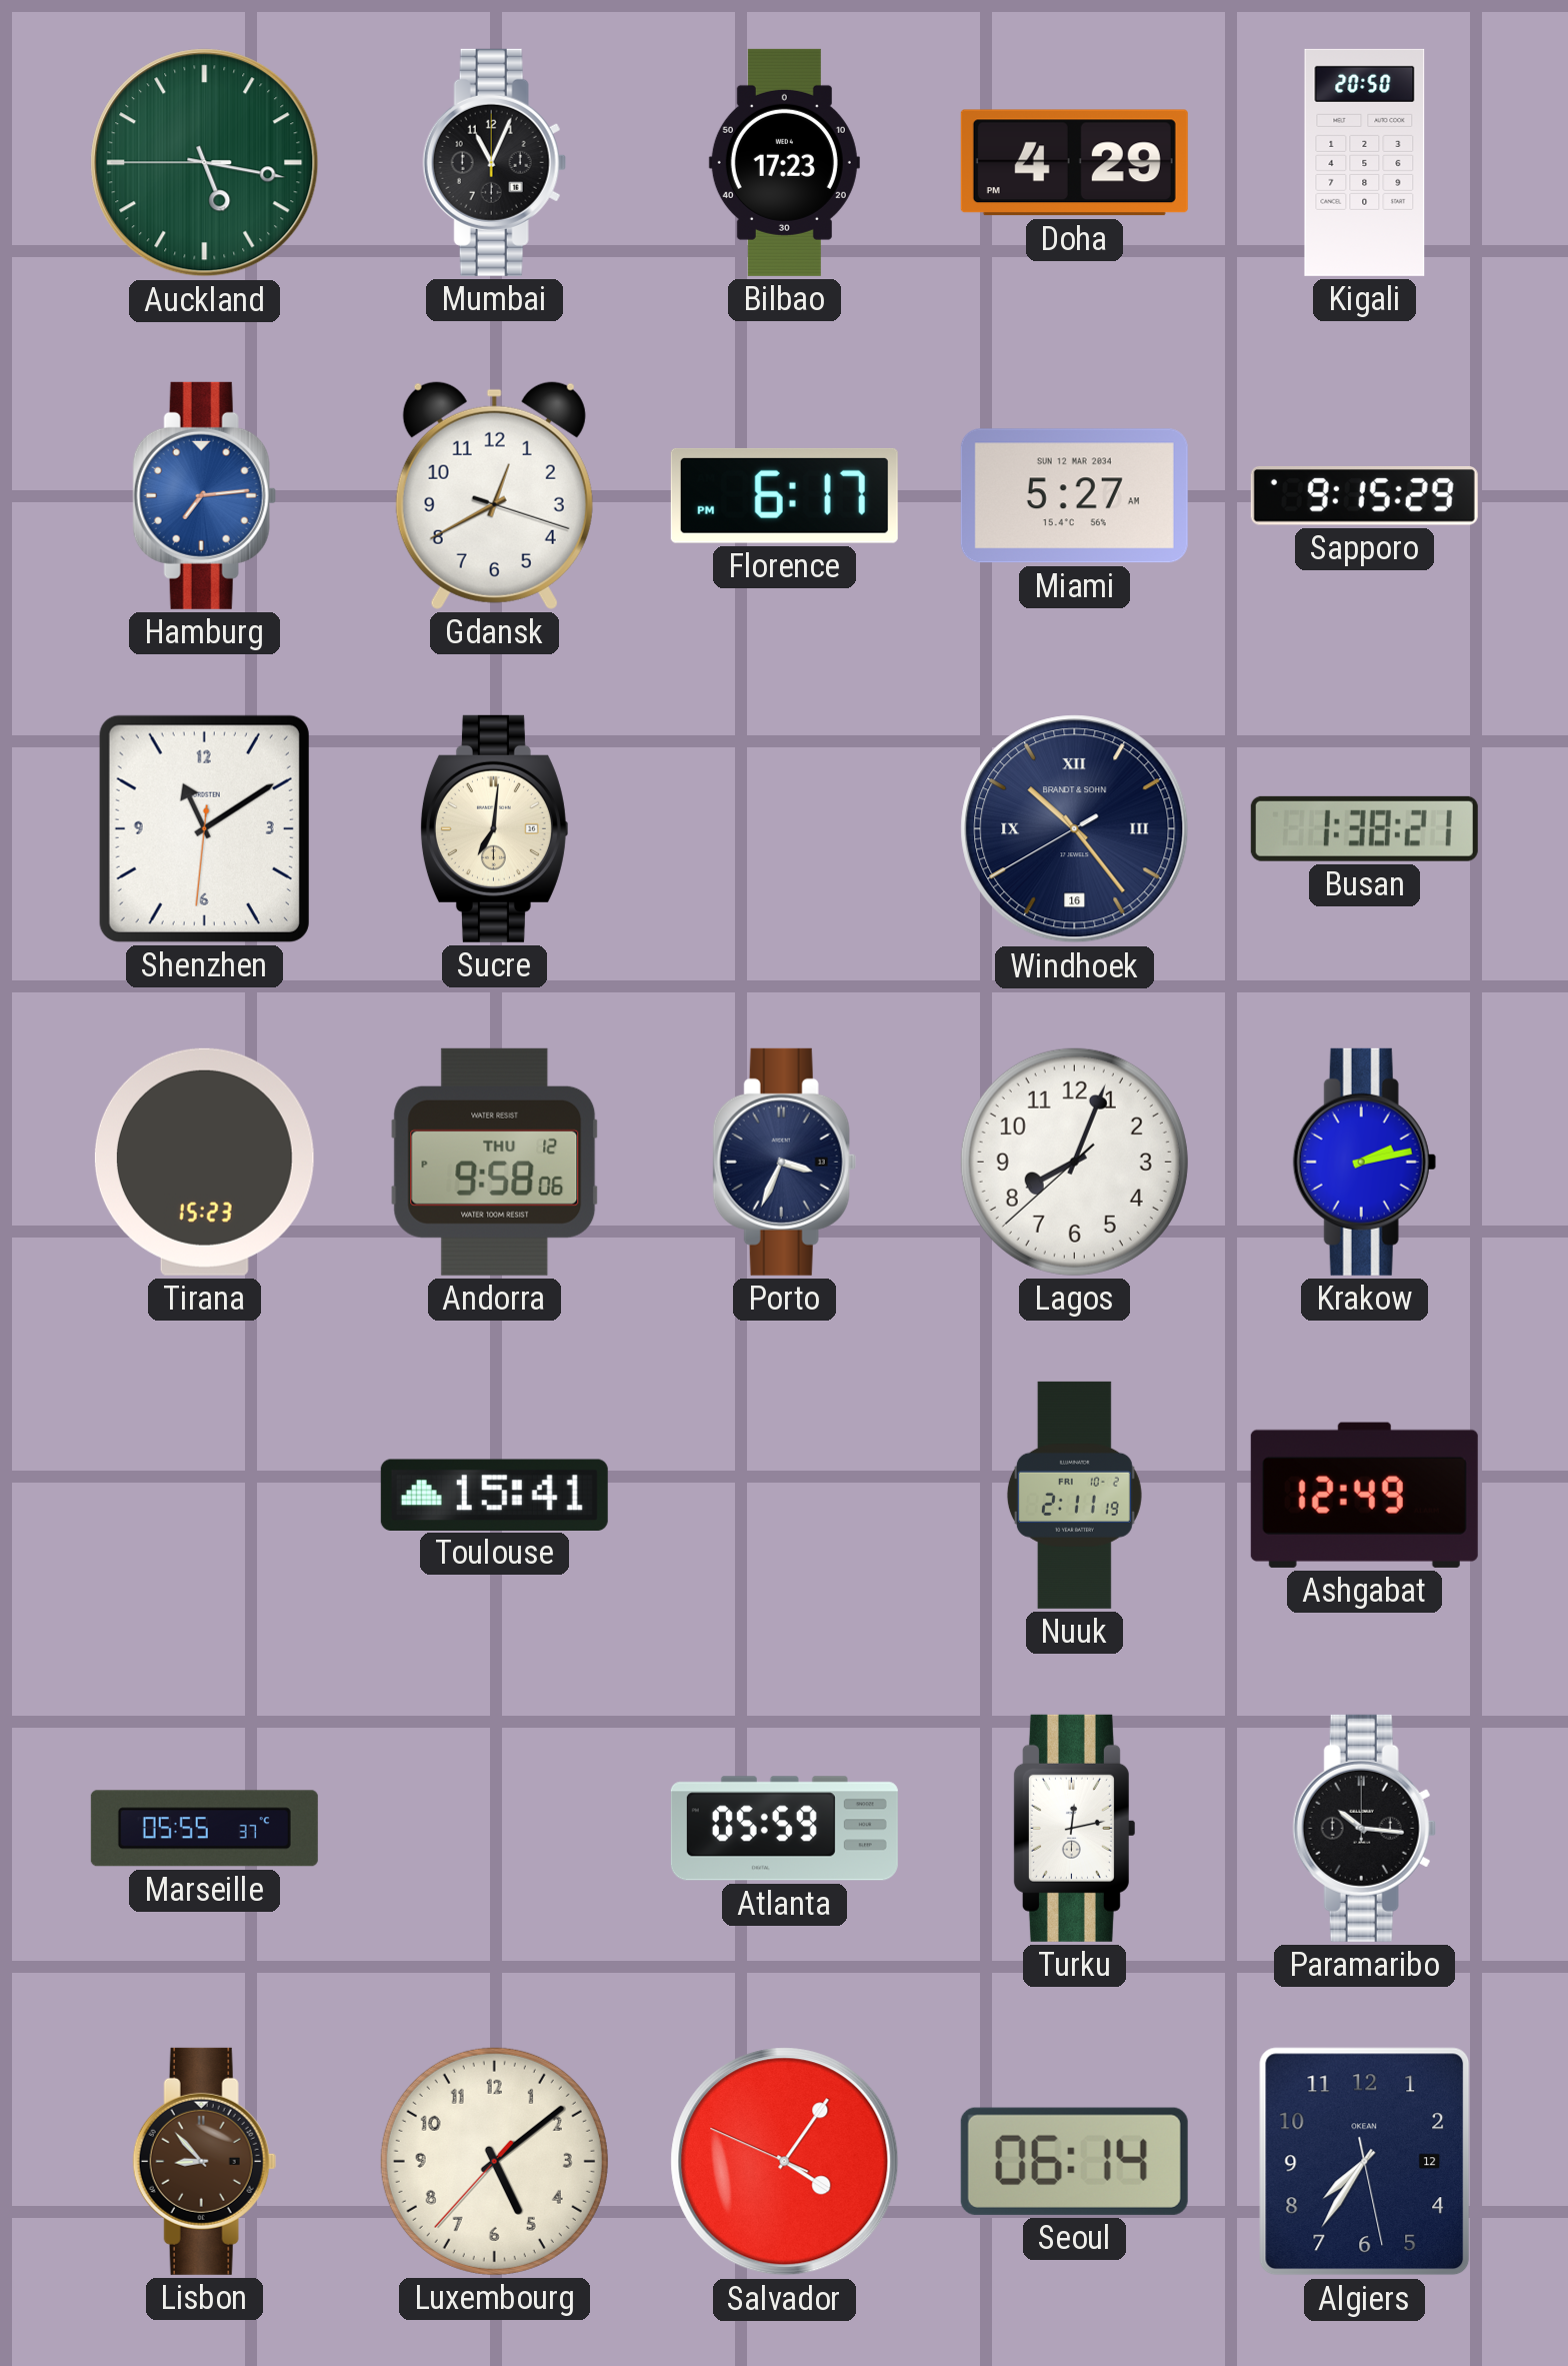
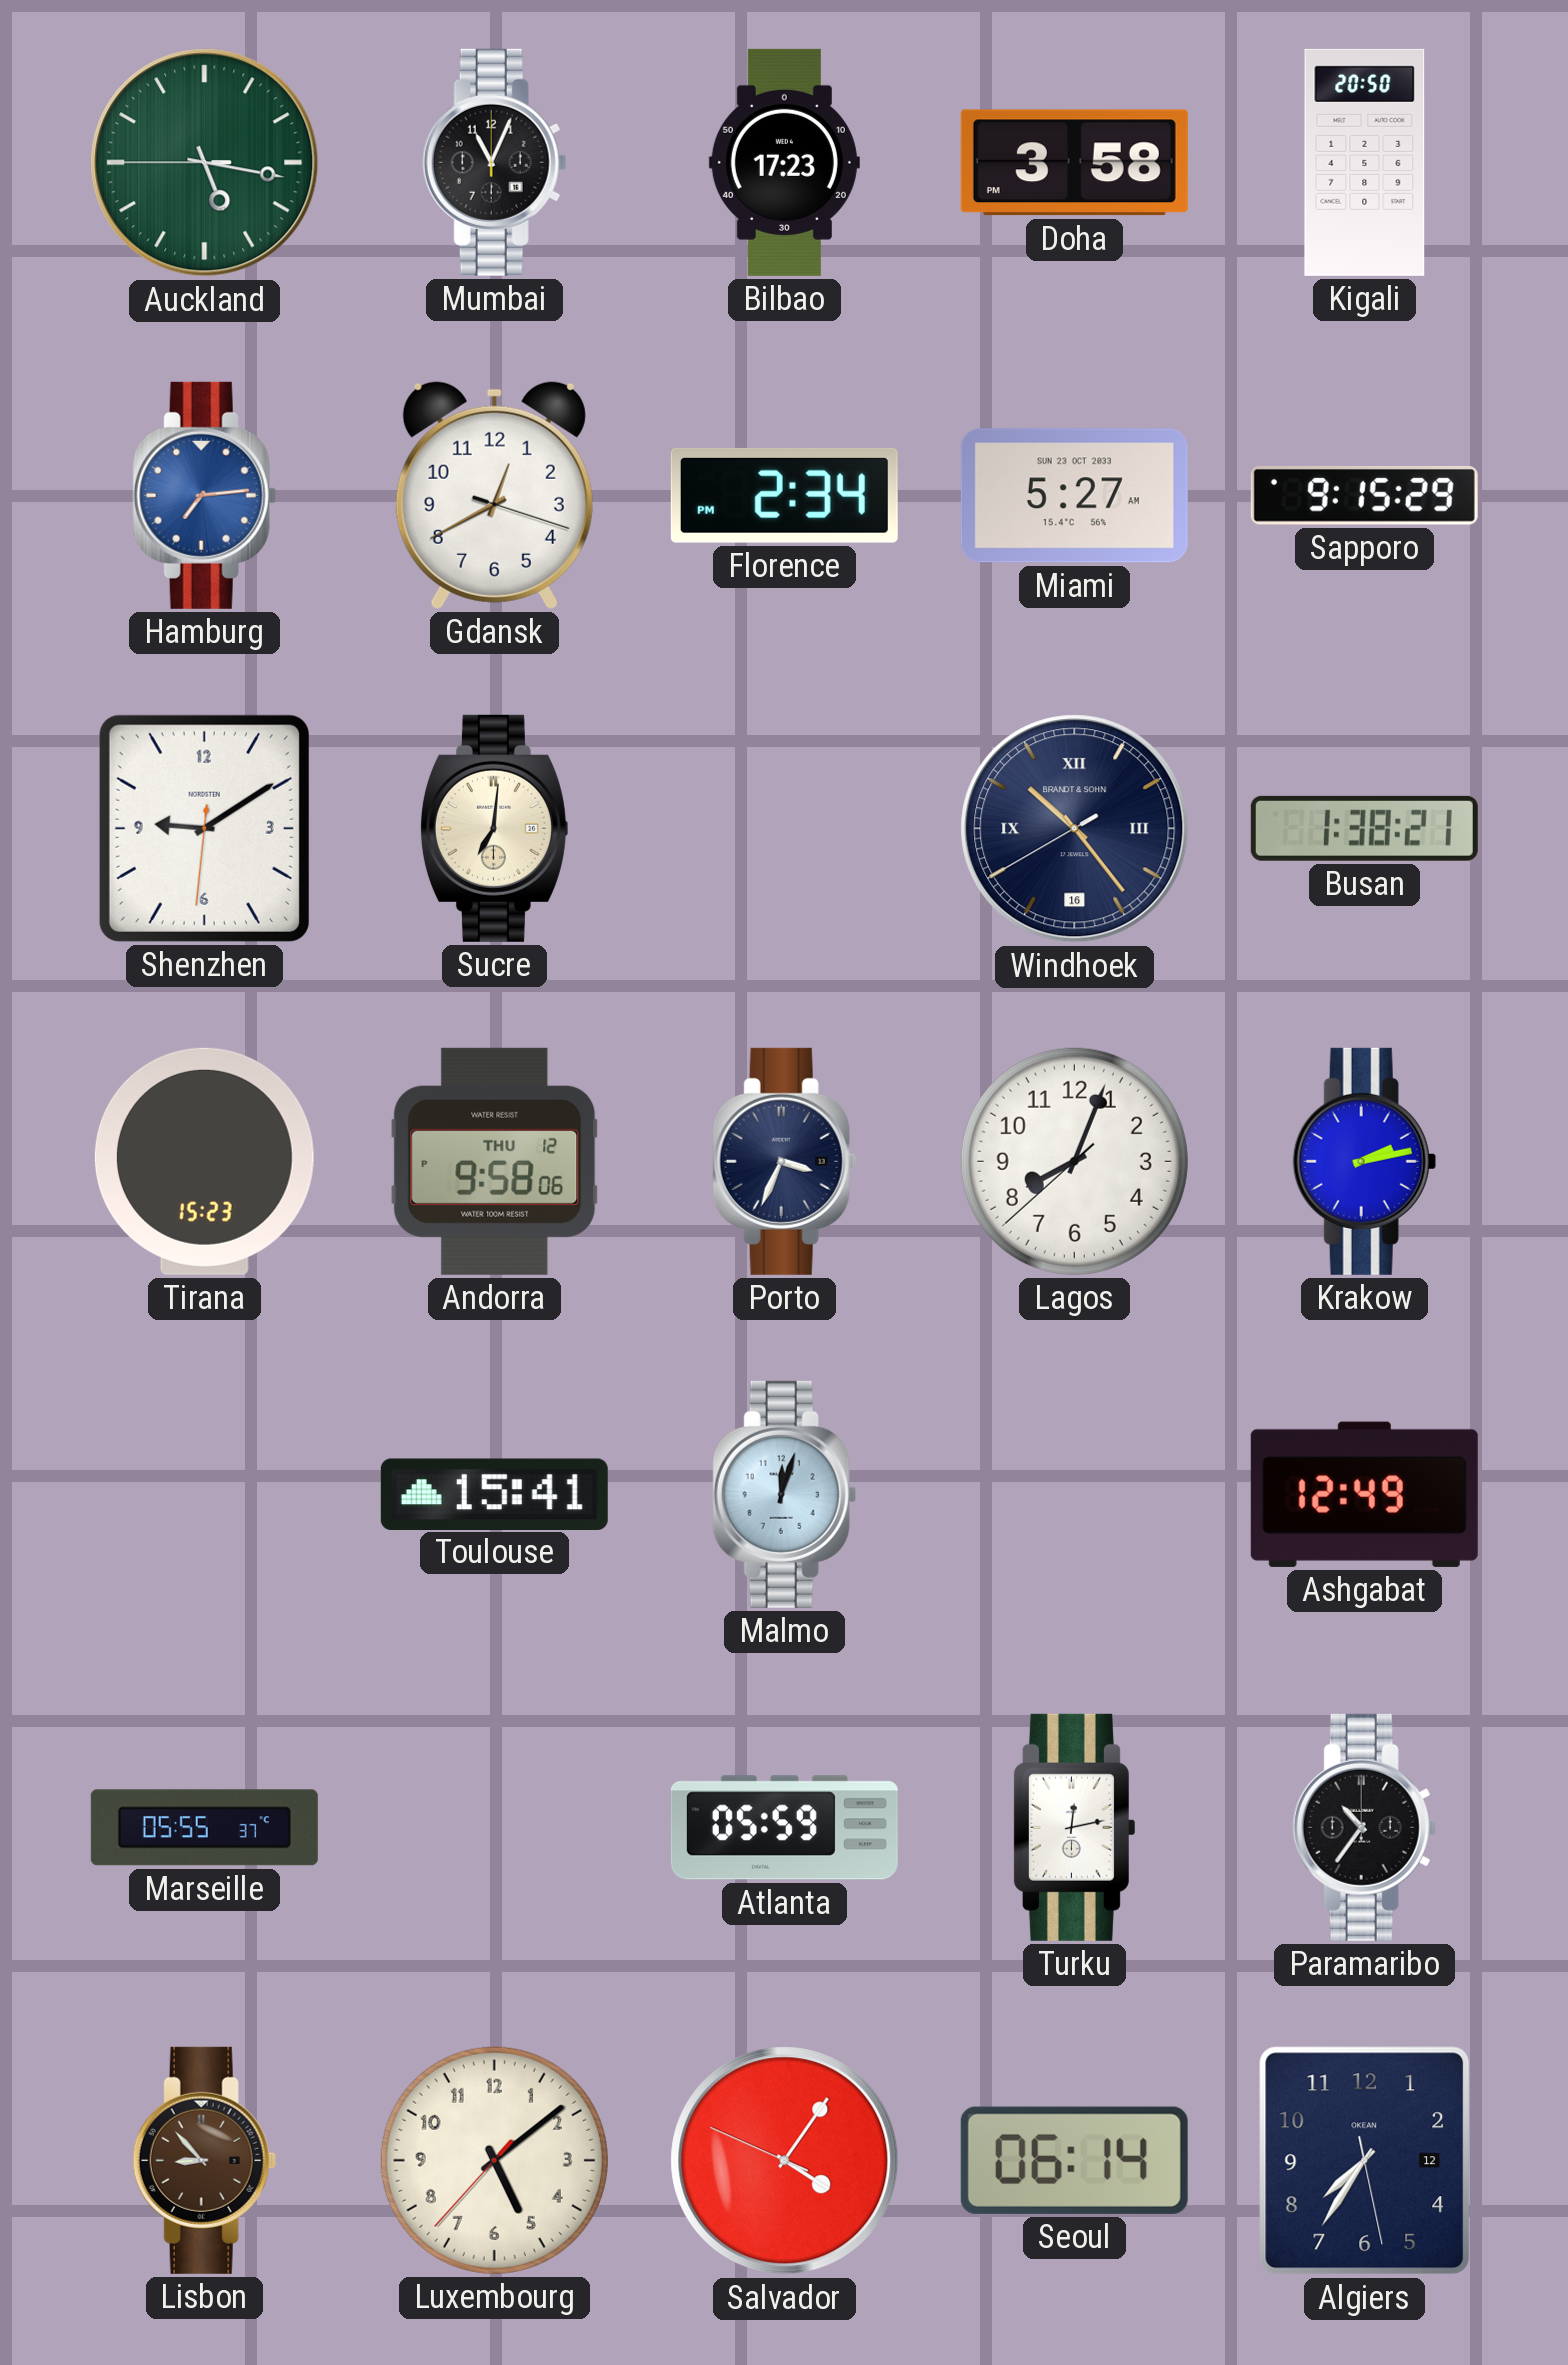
Doha: 4:29 -> 3:58
Florence: 6:17 -> 2:34
Miami date: SUN 12 MAR 2034 -> SUN 23 OCT 2033
Shenzhen: 11:09 -> 9:09
Malmo: none -> 12:03
Nuuk: 2:11 -> none
Paramaribo: 10:16 -> 10:36
